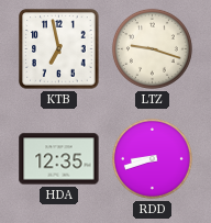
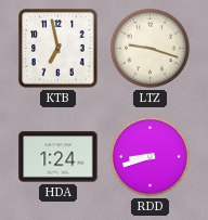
HDA: 12:35 -> 1:24
